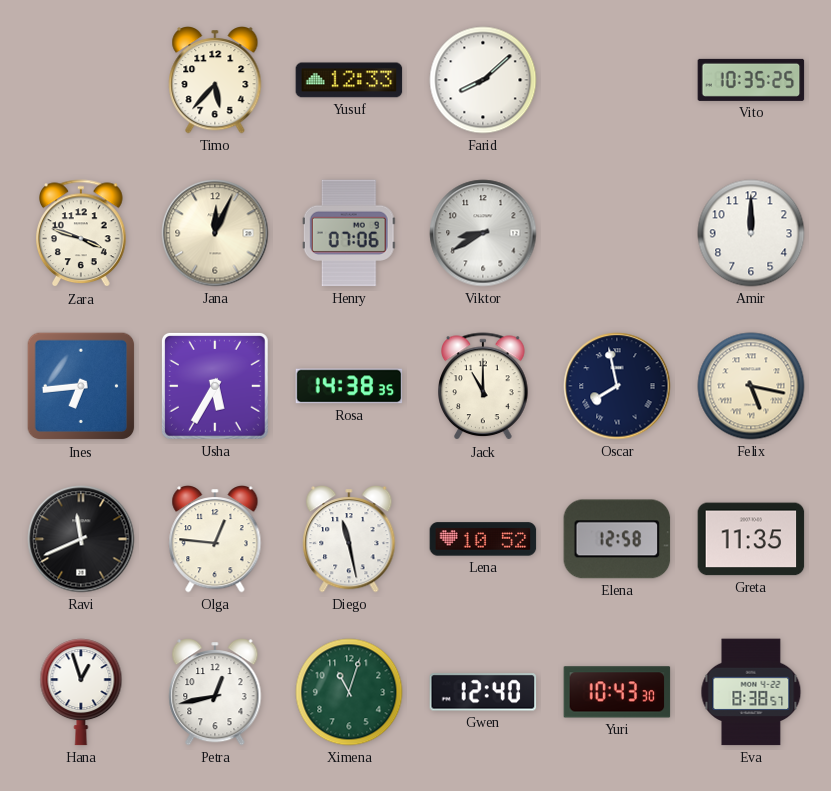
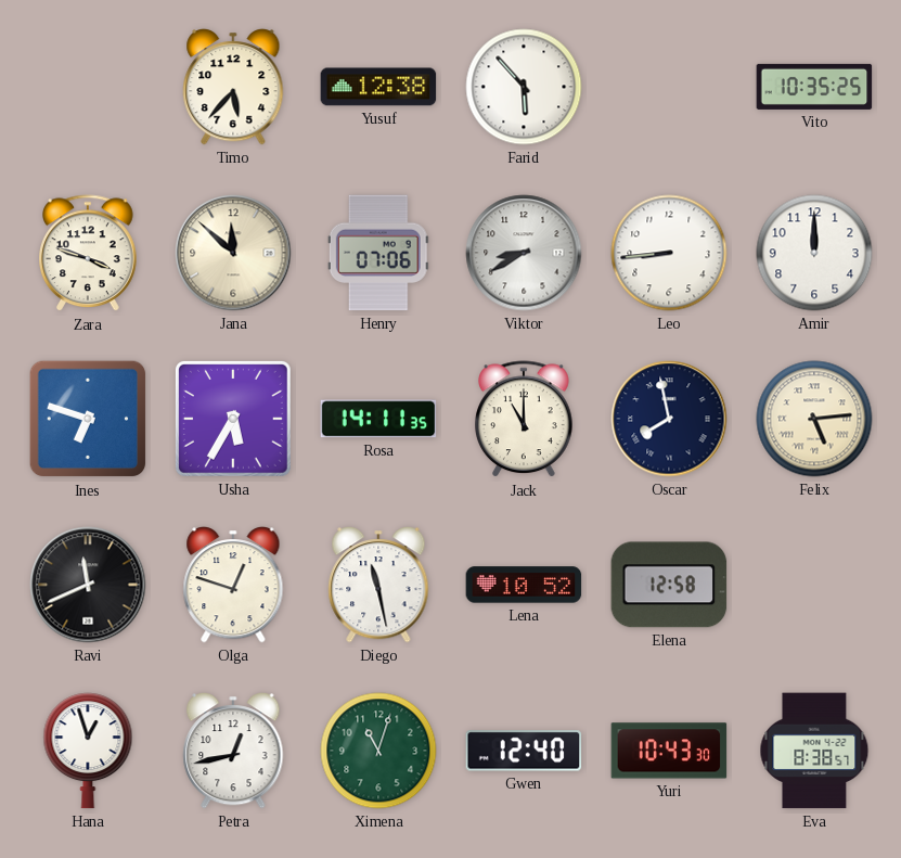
Yusuf: 12:33 -> 12:38
Farid: 8:08 -> 5:53
Jana: 12:04 -> 11:52
Leo: none -> 8:44
Ines: 6:44 -> 6:48
Rosa: 14:38 -> 14:11
Felix: 5:17 -> 5:14
Olga: 12:46 -> 12:48
Greta: 11:35 -> none
